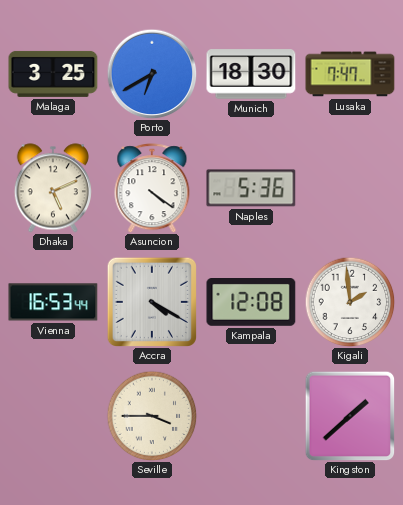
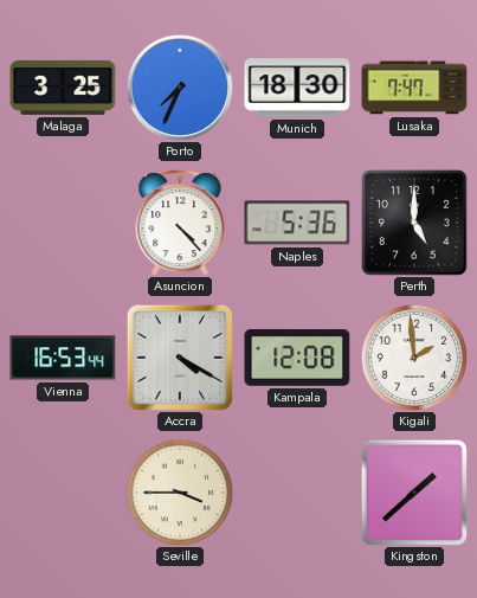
Porto: 6:40 -> 7:34
Dhaka: 5:11 -> none
Asuncion: 4:21 -> 4:23
Perth: none -> 5:00
